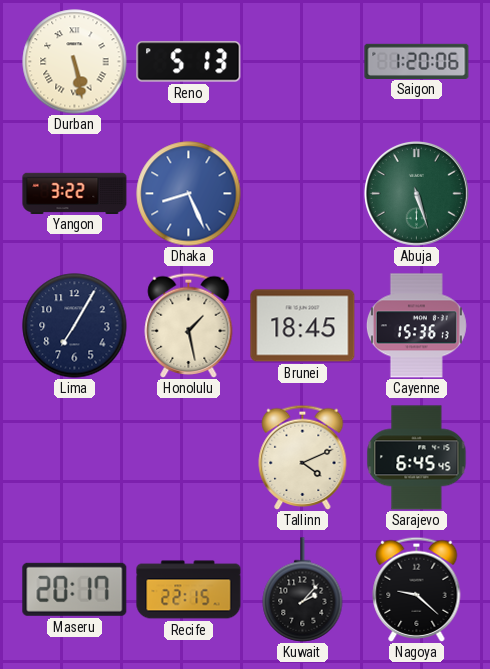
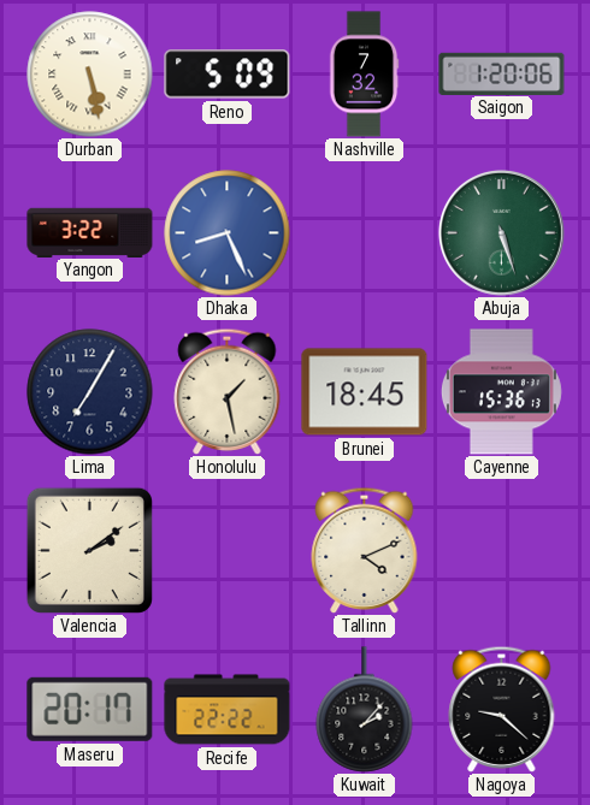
Reno: 5:13 -> 5:09
Nashville: none -> 7:32
Valencia: none -> 2:09
Sarajevo: 6:45 -> none
Recife: 22:15 -> 22:22
